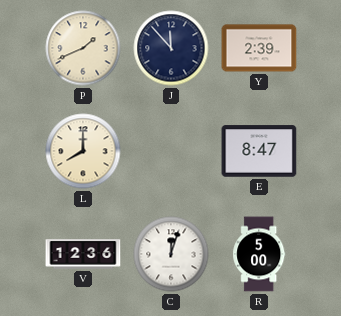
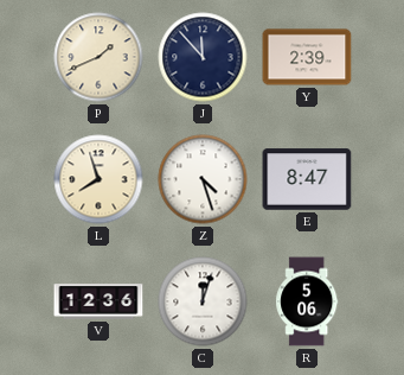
L: 8:00 -> 7:57
Z: none -> 4:27
R: 5:00 -> 5:06
